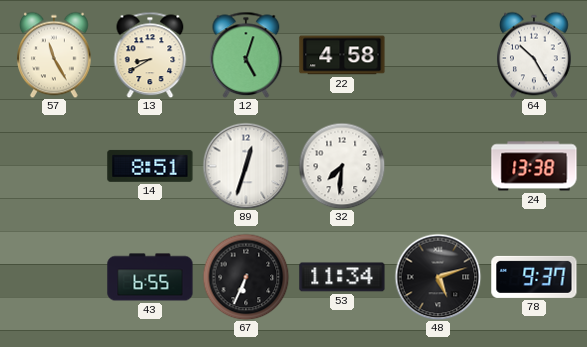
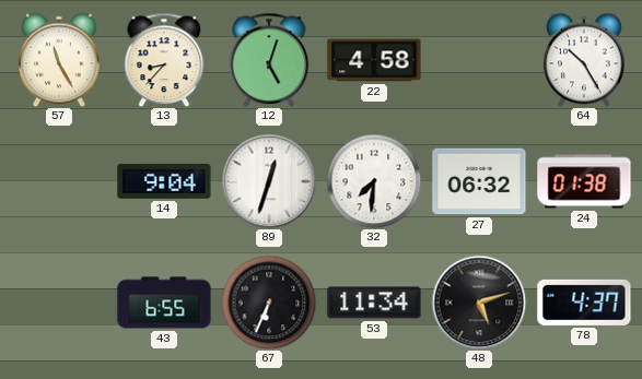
13: 8:40 -> 8:37
14: 8:51 -> 9:04
27: none -> 06:32
24: 13:38 -> 01:38
78: 9:37 -> 4:37
